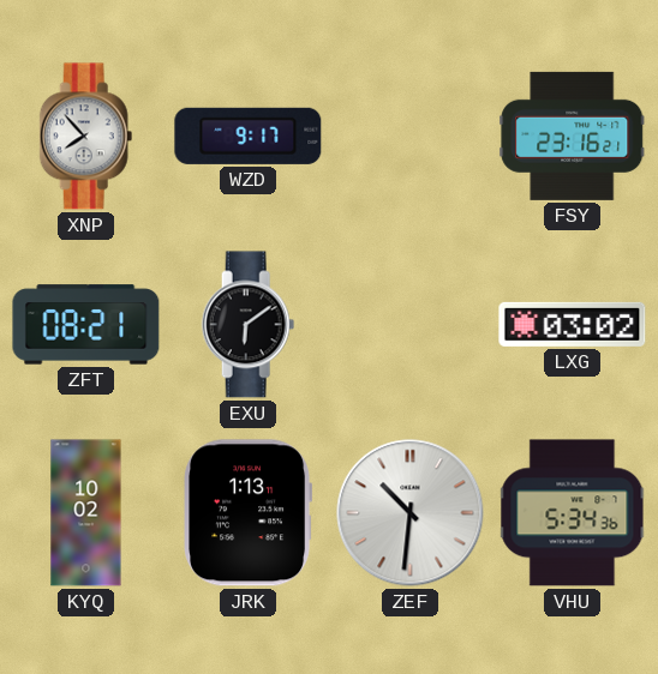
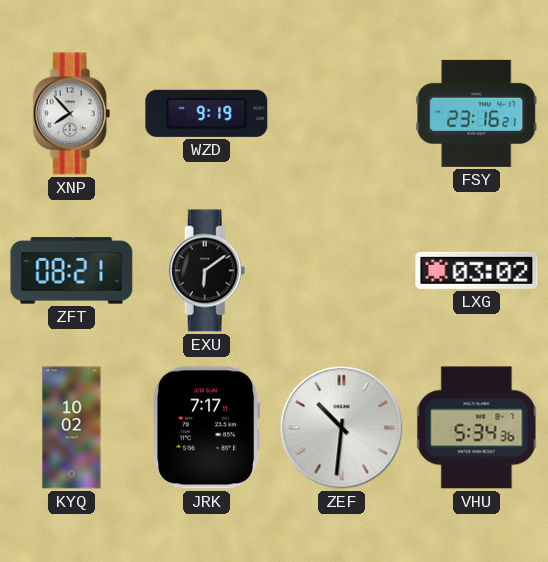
WZD: 9:17 -> 9:19
JRK: 1:13 -> 7:17
